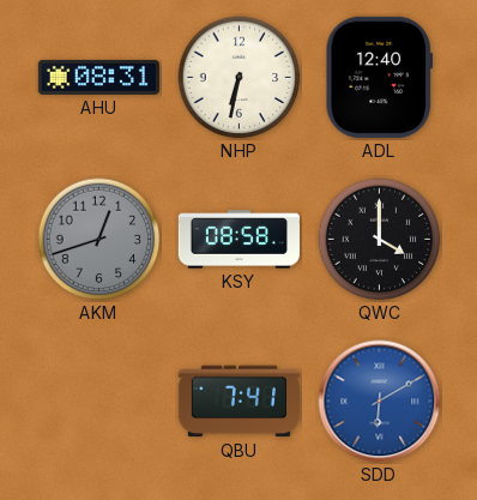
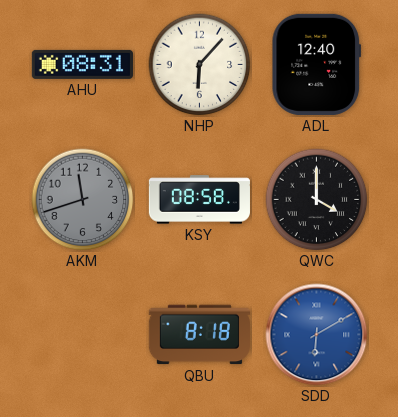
NHP: 6:32 -> 6:07
AKM: 12:42 -> 11:42
QBU: 7:41 -> 8:18
